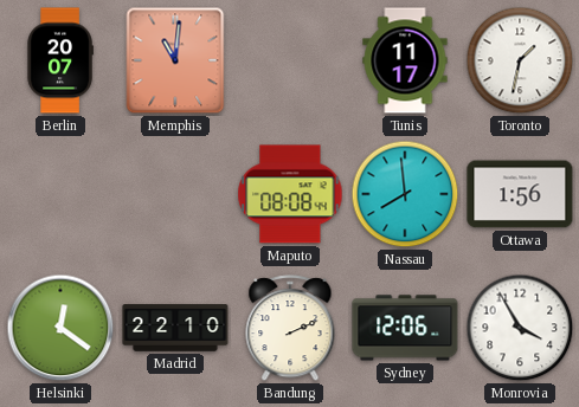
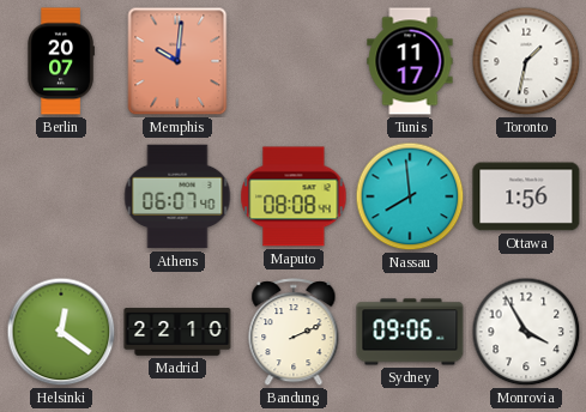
Memphis: 11:01 -> 10:01
Athens: none -> 06:07
Sydney: 12:06 -> 09:06
